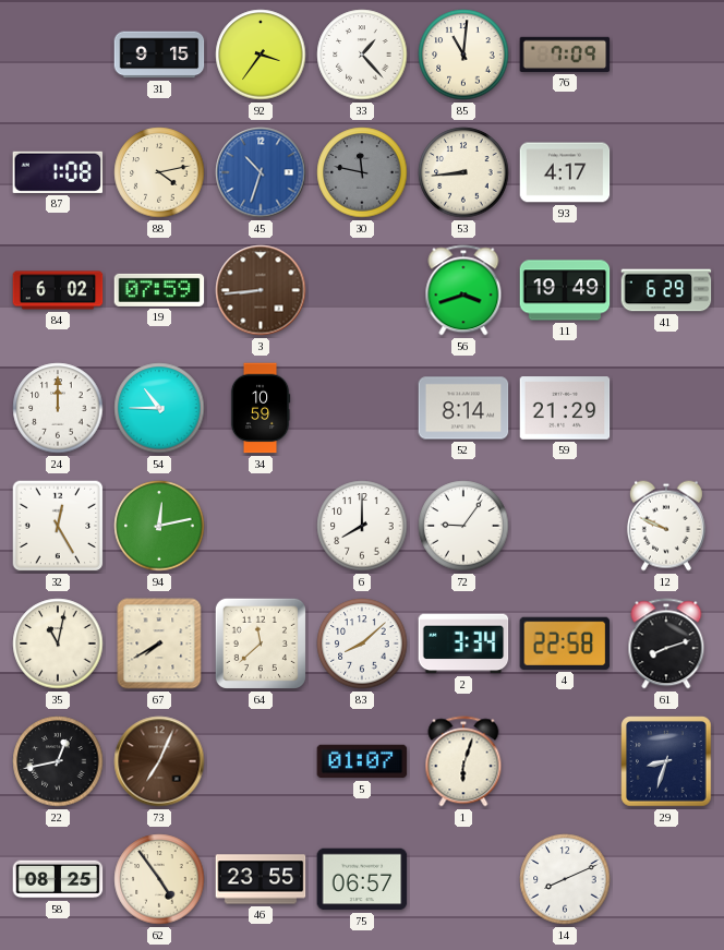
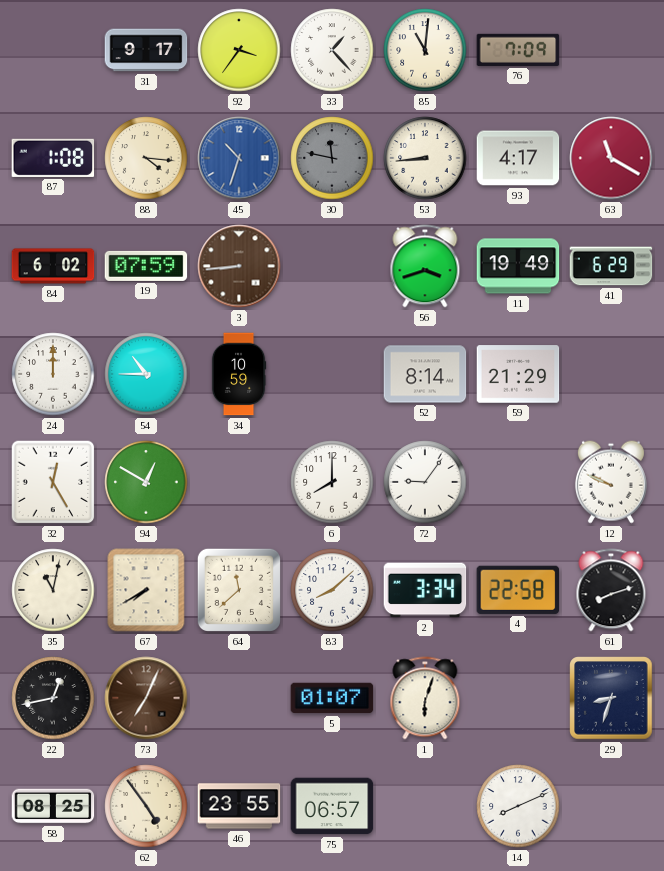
31: 9:15 -> 9:17
88: 4:13 -> 4:16
63: none -> 11:20
94: 12:13 -> 12:50
